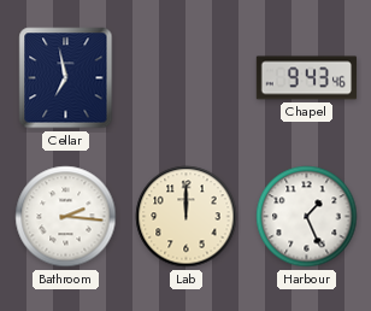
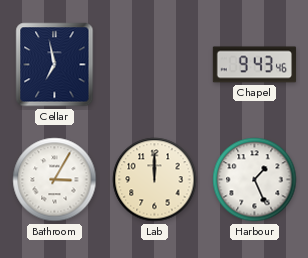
Bathroom: 2:16 -> 3:05
